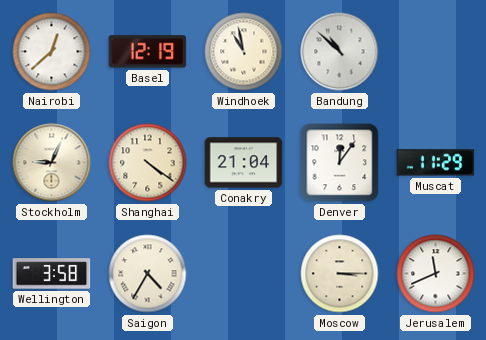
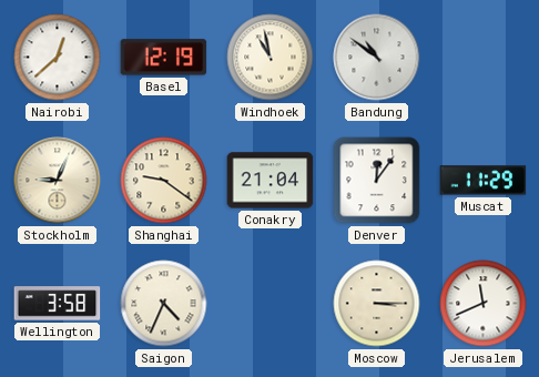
Bandung: 10:52 -> 10:51
Shanghai: 4:21 -> 9:21
Saigon: 4:35 -> 4:34
